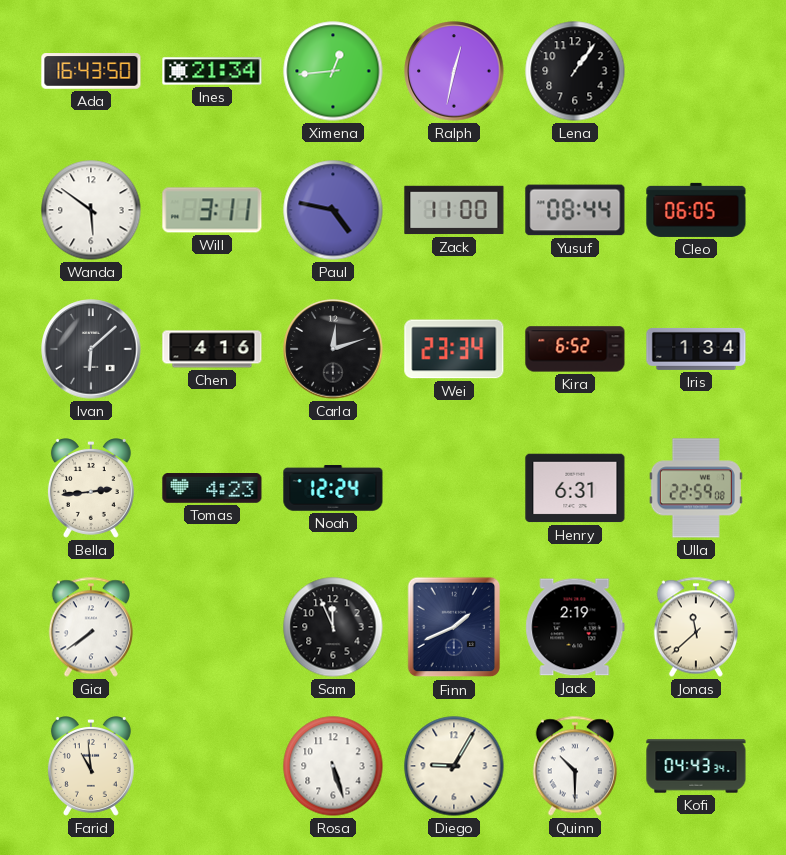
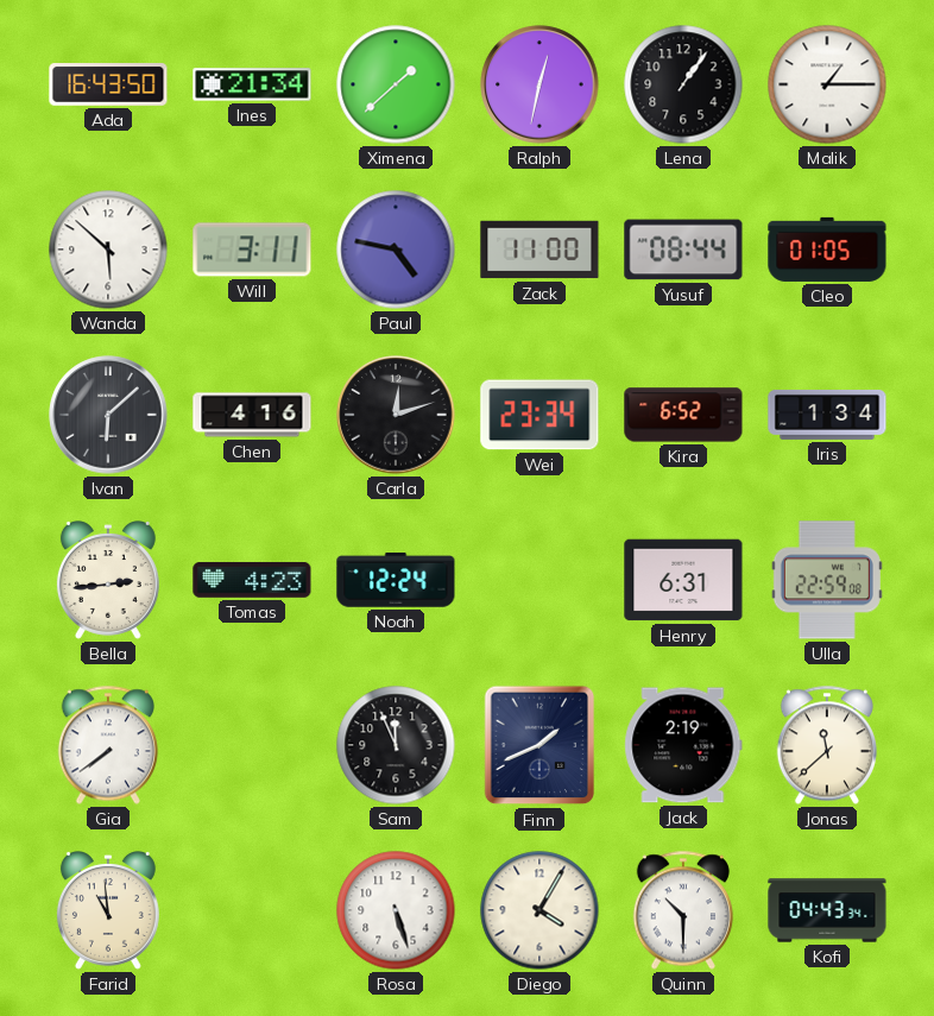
Ximena: 12:44 -> 1:38
Malik: none -> 1:15
Wanda: 5:51 -> 5:52
Cleo: 06:05 -> 01:05
Diego: 9:05 -> 4:05
